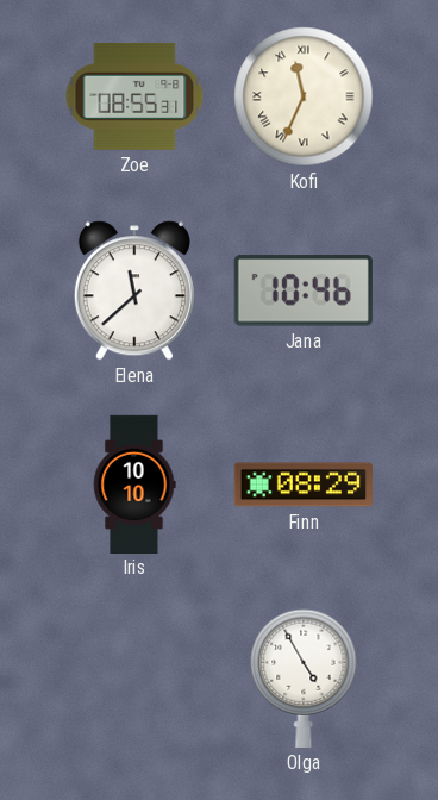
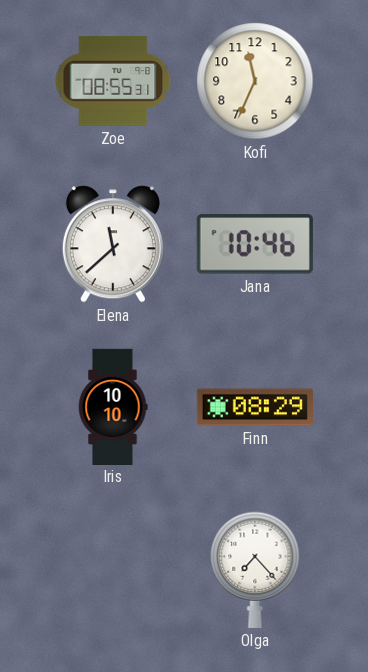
Kofi numerals: Roman -> Arabic
Olga: 4:55 -> 7:23
